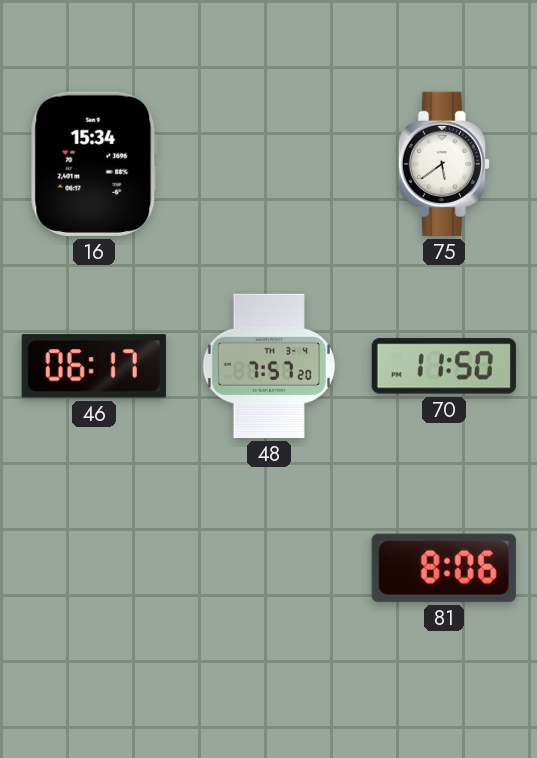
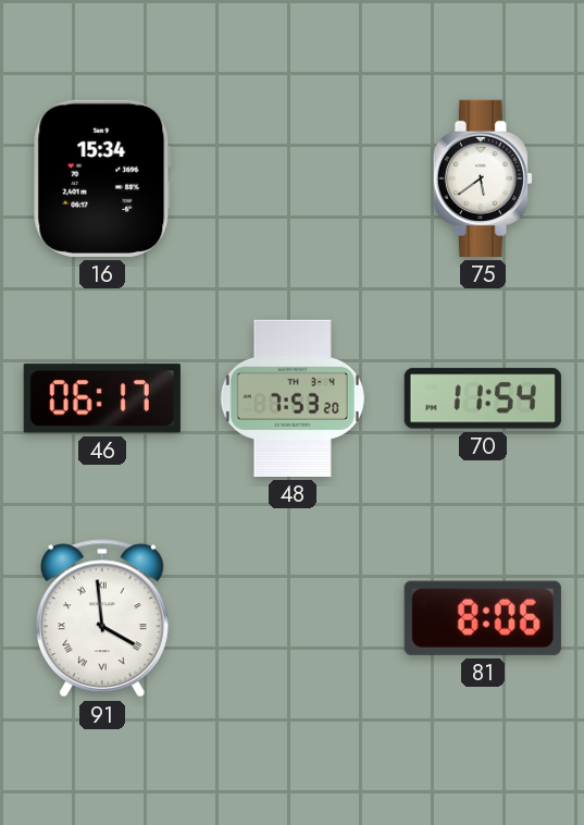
48: 7:57 -> 7:53
70: 11:50 -> 11:54
91: none -> 3:59
